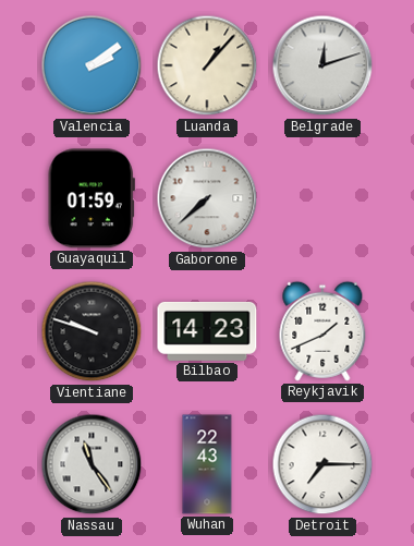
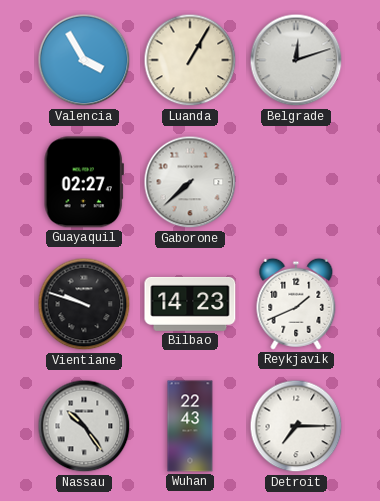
Valencia: 2:09 -> 3:55
Luanda: 1:07 -> 1:05
Guayaquil: 01:59 -> 02:27
Nassau: 11:24 -> 10:24
